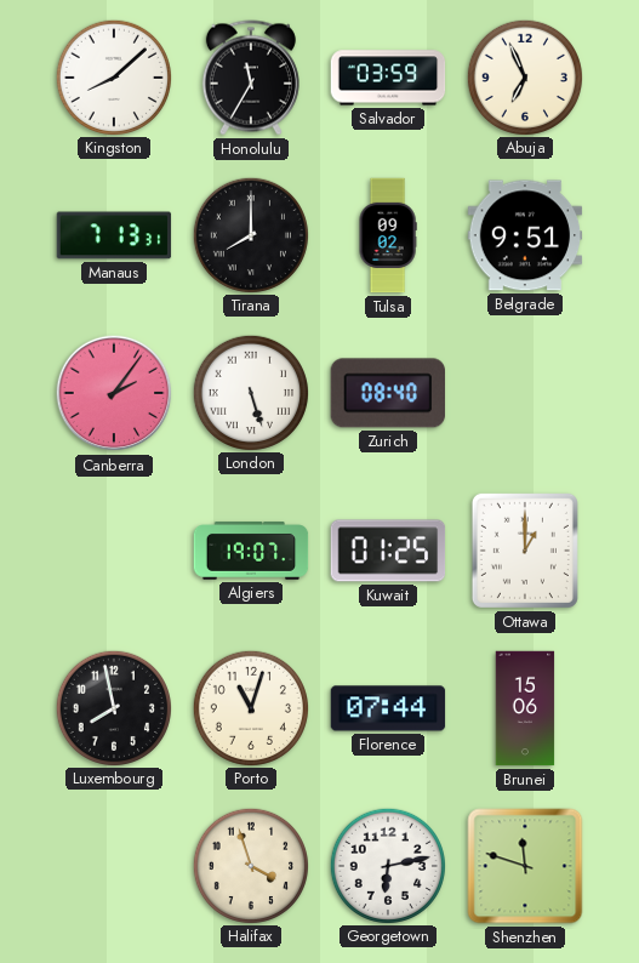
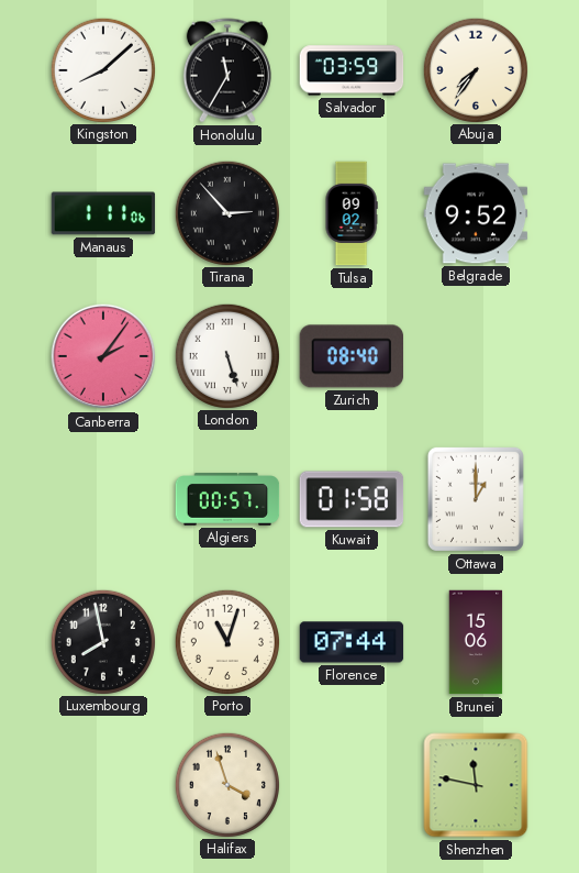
Abuja: 6:56 -> 7:36
Manaus: 7:13 -> 1:11
Tirana: 8:00 -> 2:53
Belgrade: 9:51 -> 9:52
Algiers: 19:07 -> 00:57
Kuwait: 01:25 -> 01:58
Georgetown: 6:13 -> none
Shenzhen: 11:48 -> 11:47
